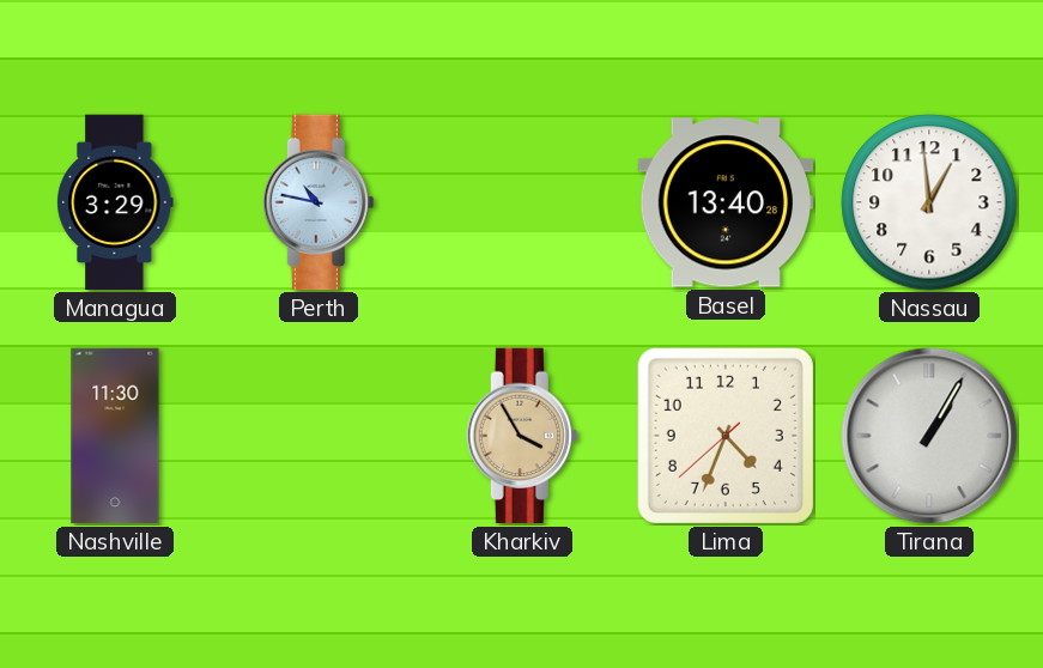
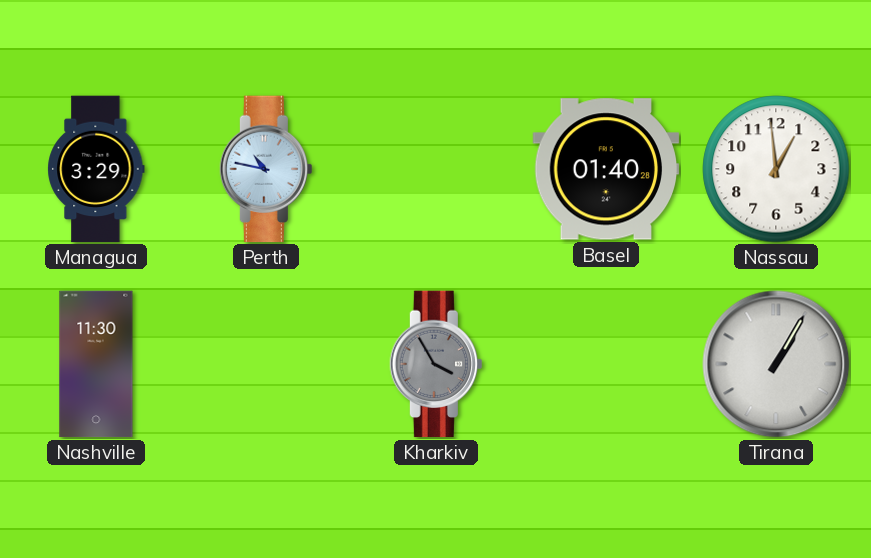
Basel: 13:40 -> 01:40
Kharkiv dial: champagne -> grey
Lima: 4:33 -> none
